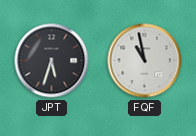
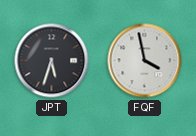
FQF: 10:58 -> 3:58
